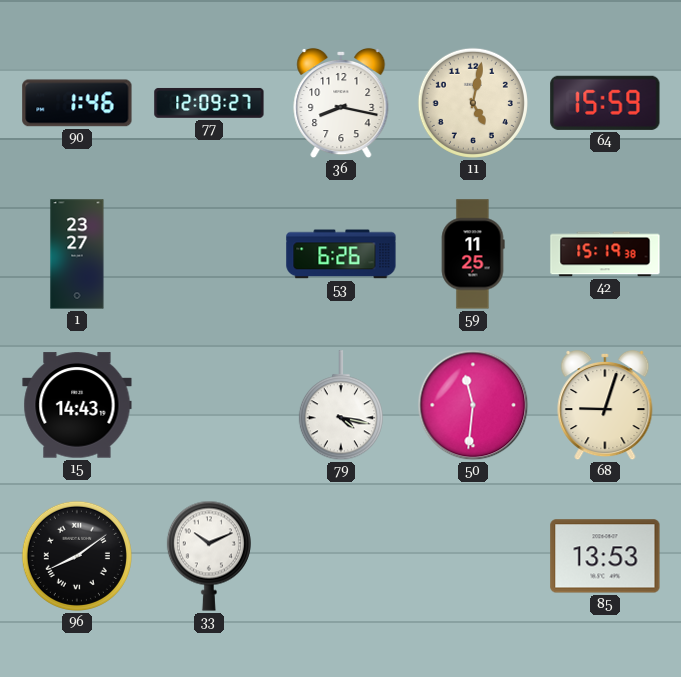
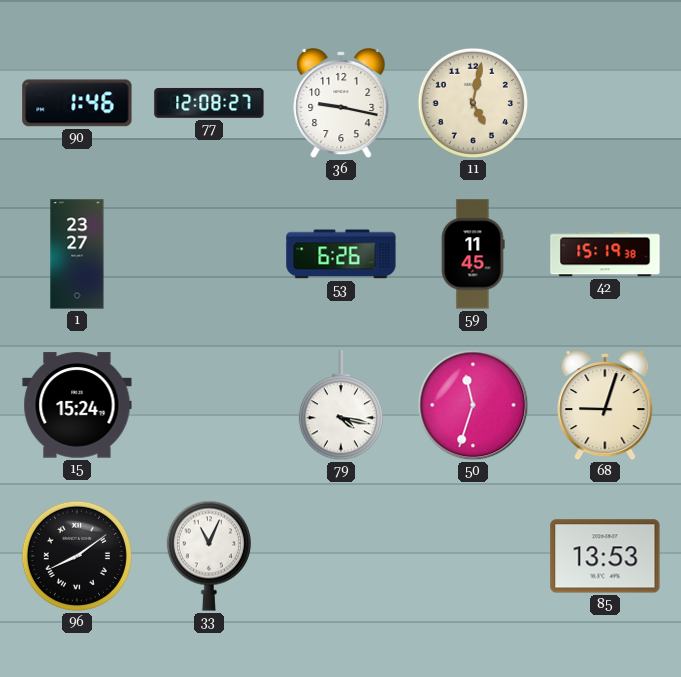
77: 12:09 -> 12:08
36: 8:17 -> 9:17
64: 15:59 -> none
59: 11:25 -> 11:45
15: 14:43 -> 15:24
50: 11:31 -> 11:33
33: 10:11 -> 11:04
